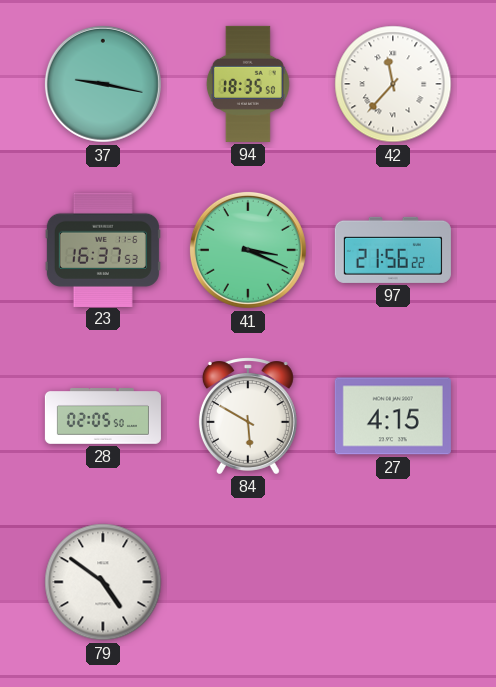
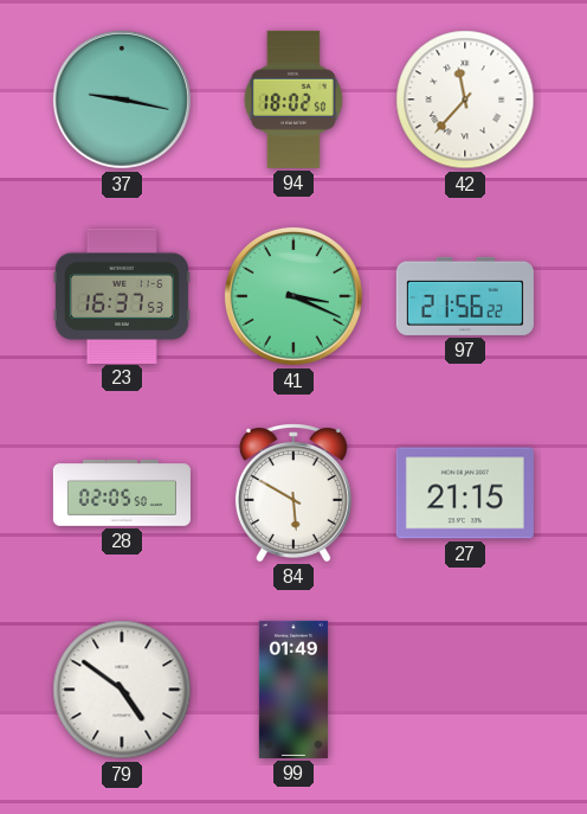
94: 18:35 -> 18:02
27: 4:15 -> 21:15
99: none -> 01:49
